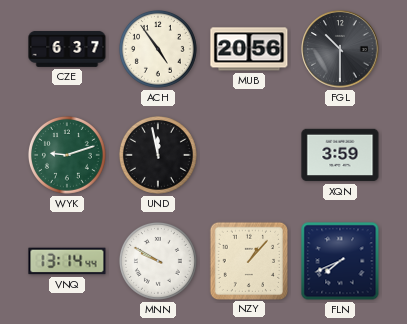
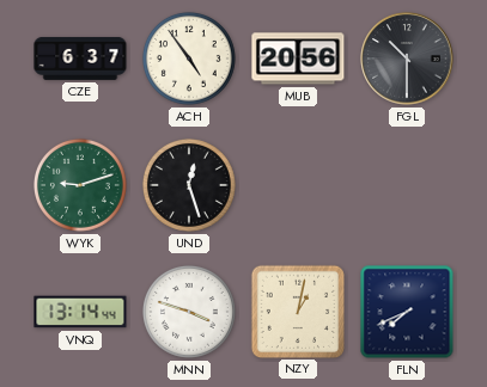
UND: 11:58 -> 12:27
XQN: 3:59 -> none
MNN: 9:50 -> 3:48
NZY: 1:07 -> 1:02
